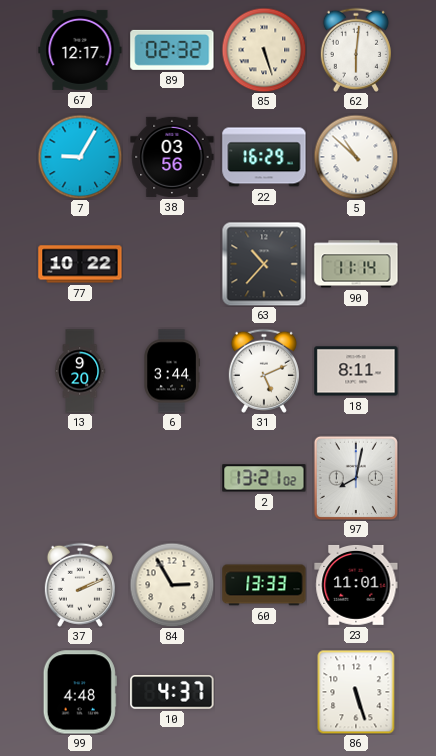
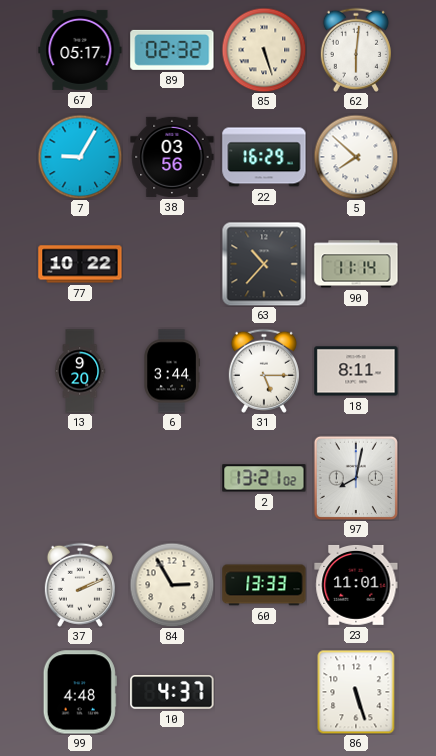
67: 12:17 -> 05:17
5: 10:52 -> 7:52
31: 5:11 -> 5:15
